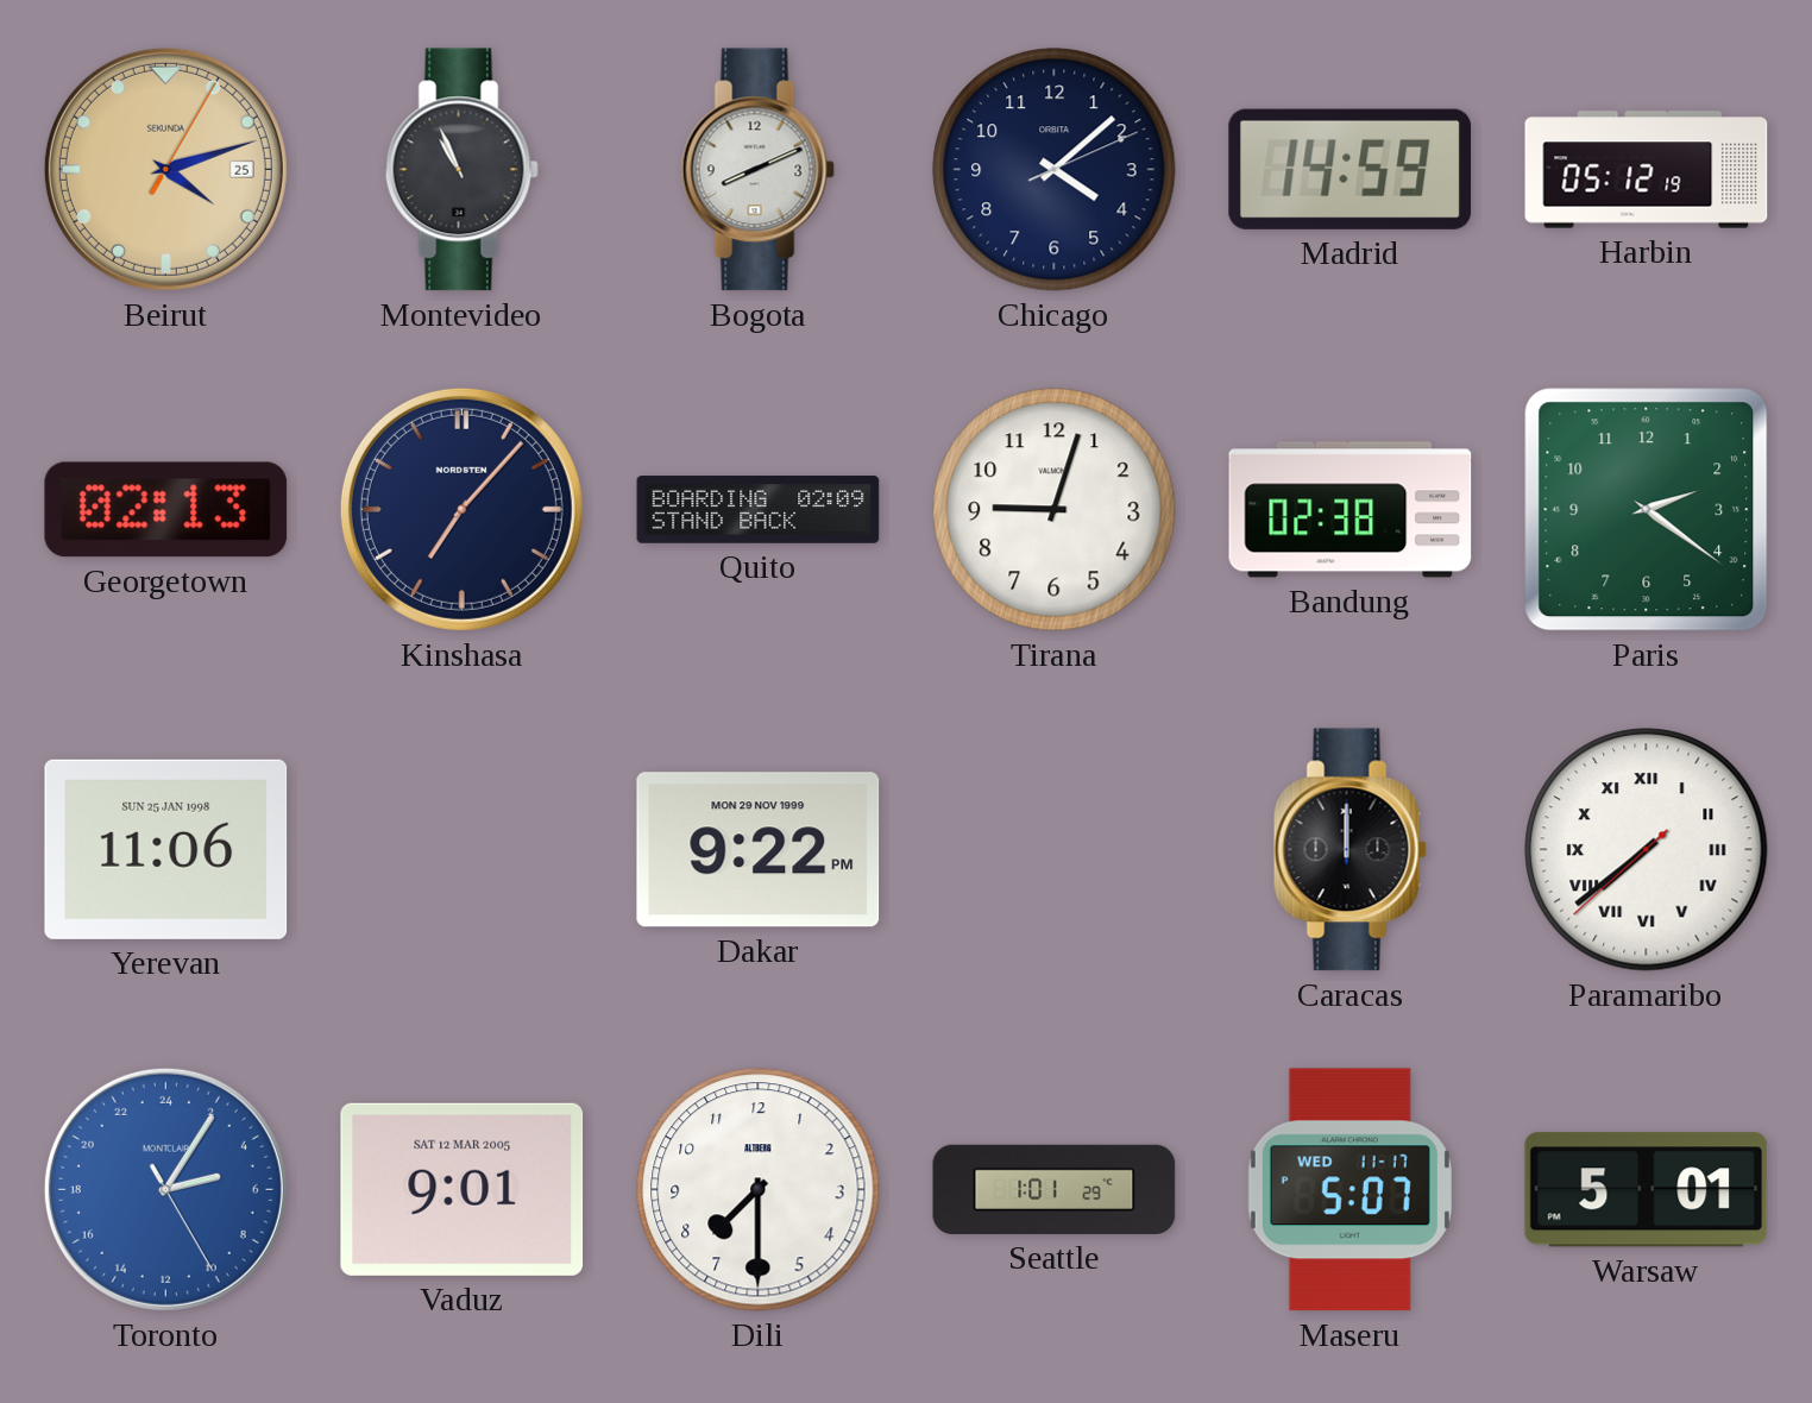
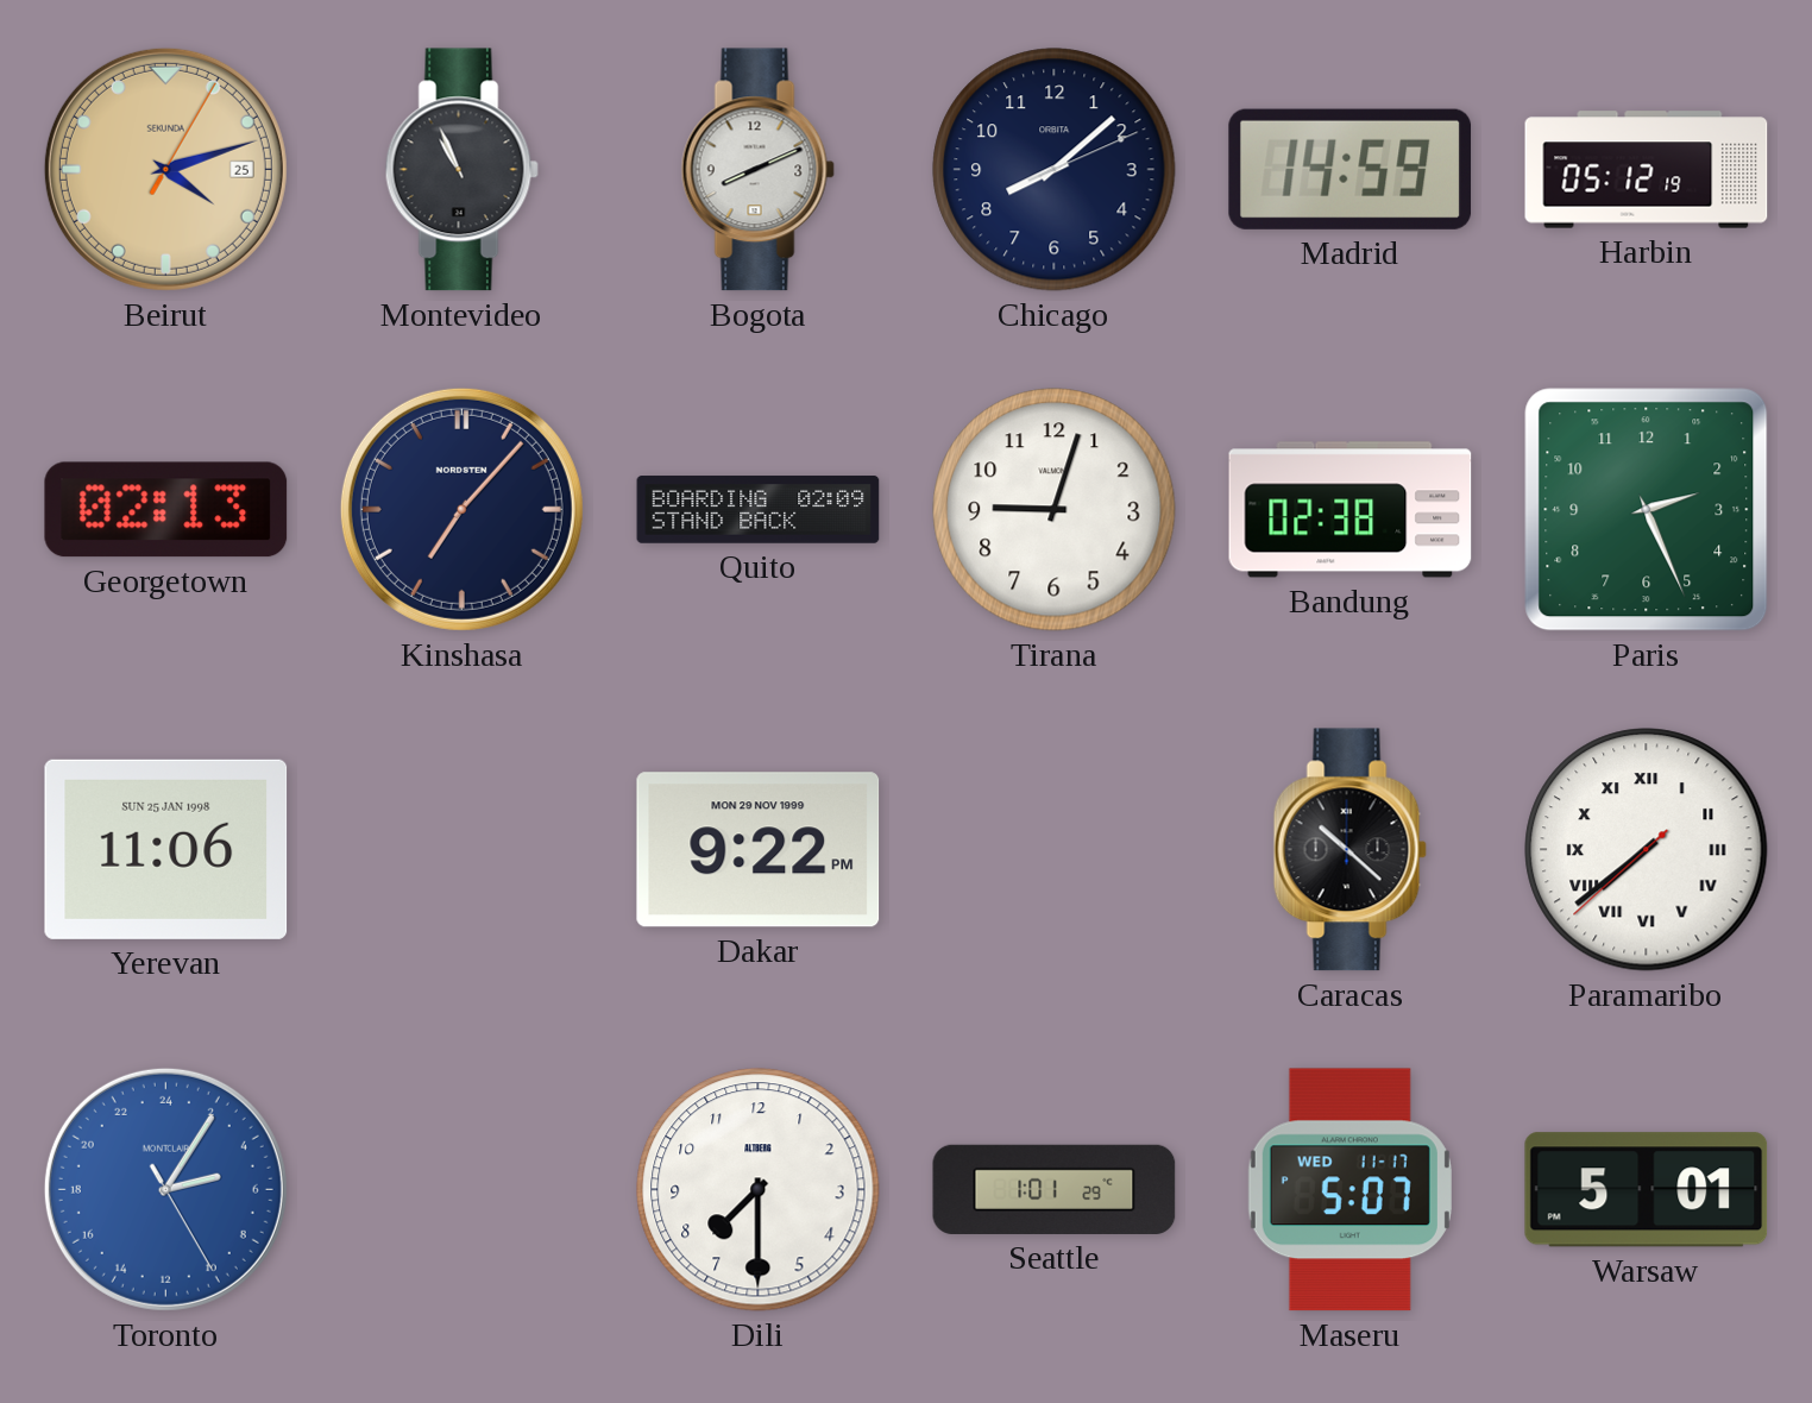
Chicago: 4:08 -> 8:08
Paris: 2:21 -> 2:26
Caracas: 12:00 -> 10:22
Vaduz: 9:01 -> none
